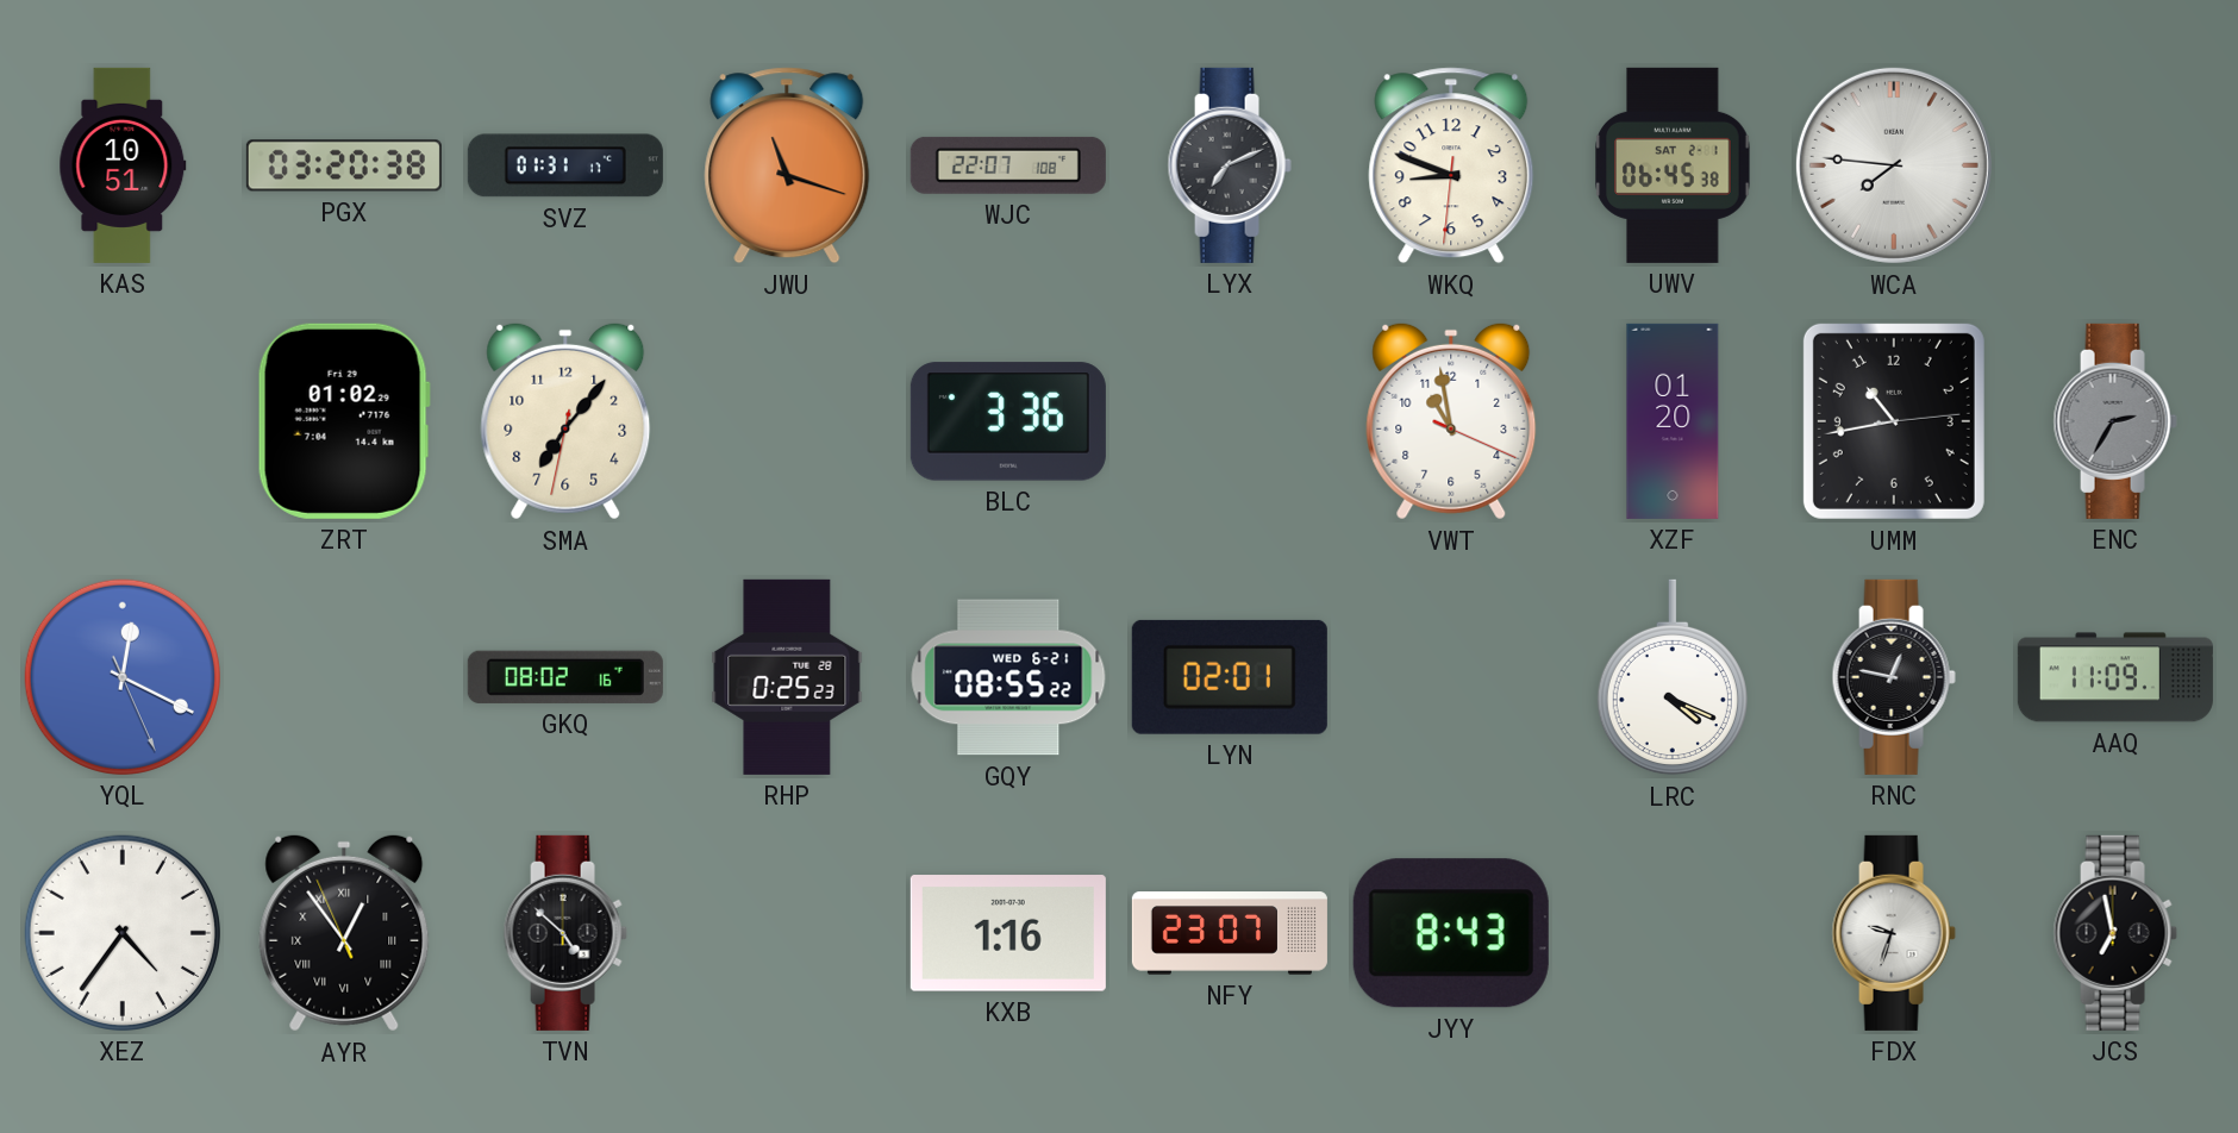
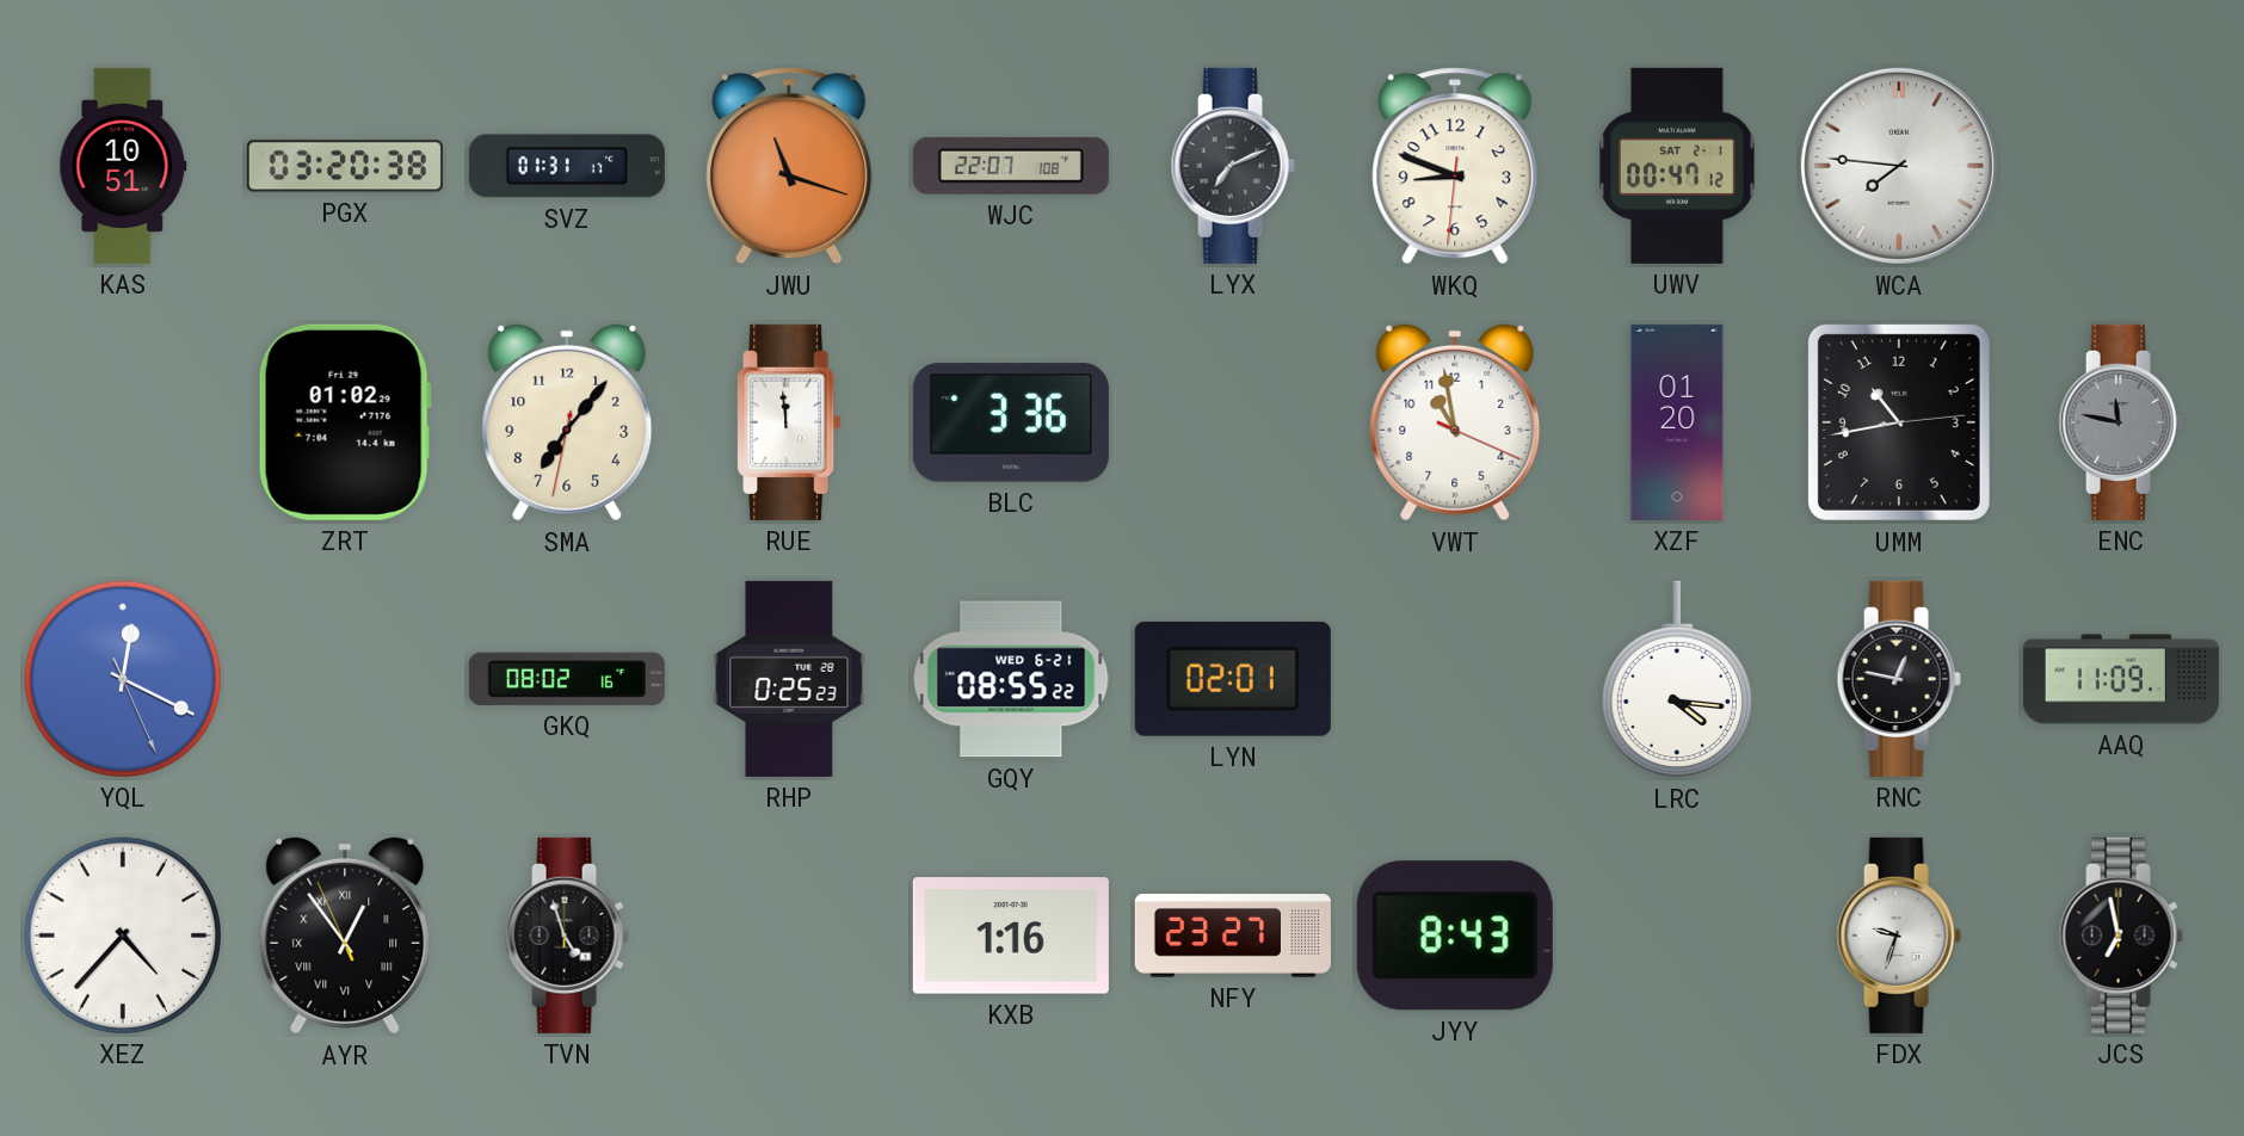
UWV: 06:45 -> 00:47
RUE: none -> 11:59
ENC: 2:35 -> 11:47
LRC: 4:19 -> 4:16
XEZ: 4:36 -> 4:37
TVN: 4:52 -> 4:57
NFY: 23:07 -> 23:27
